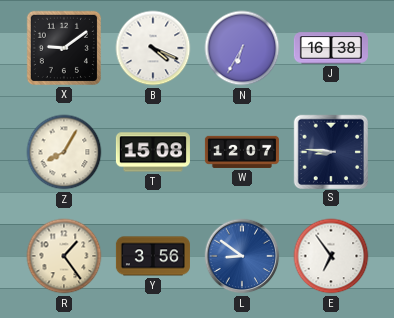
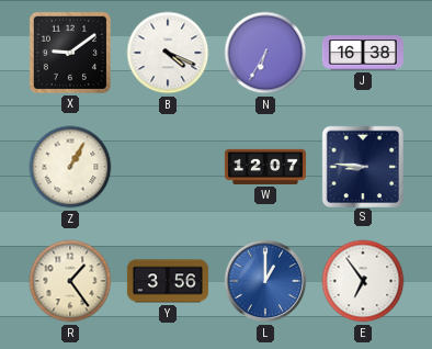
Z: 8:05 -> 1:05
T: 15:08 -> none
L: 8:51 -> 1:00
